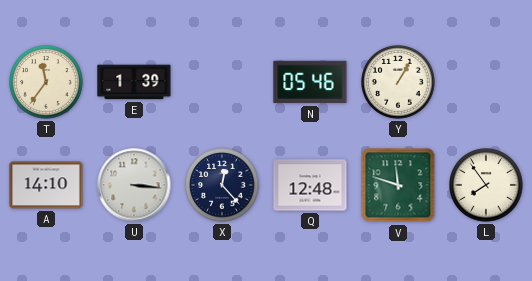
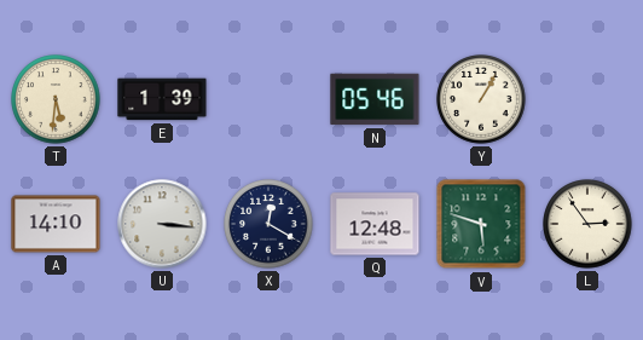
T: 11:36 -> 5:31
X: 12:23 -> 12:20
V: 11:48 -> 5:48
L: 7:54 -> 2:54
